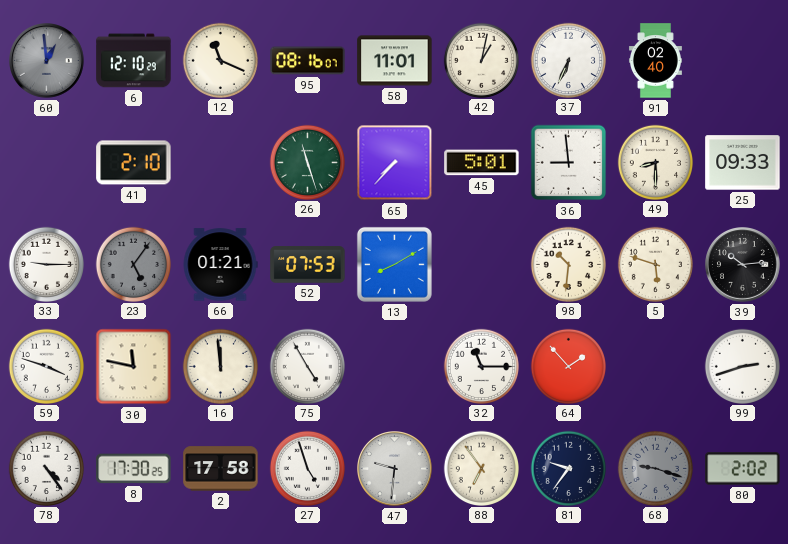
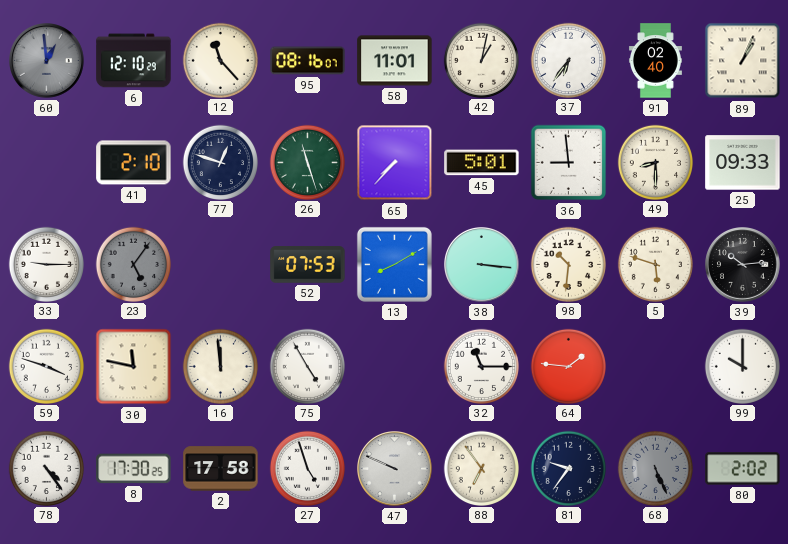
12: 11:19 -> 11:23
37: 6:34 -> 6:36
89: none -> 1:04
77: none -> 12:48
66: 01:21 -> none
38: none -> 3:16
64: 1:53 -> 1:46
99: 2:42 -> 10:00
47: 9:31 -> 9:49
68: 9:18 -> 5:26
